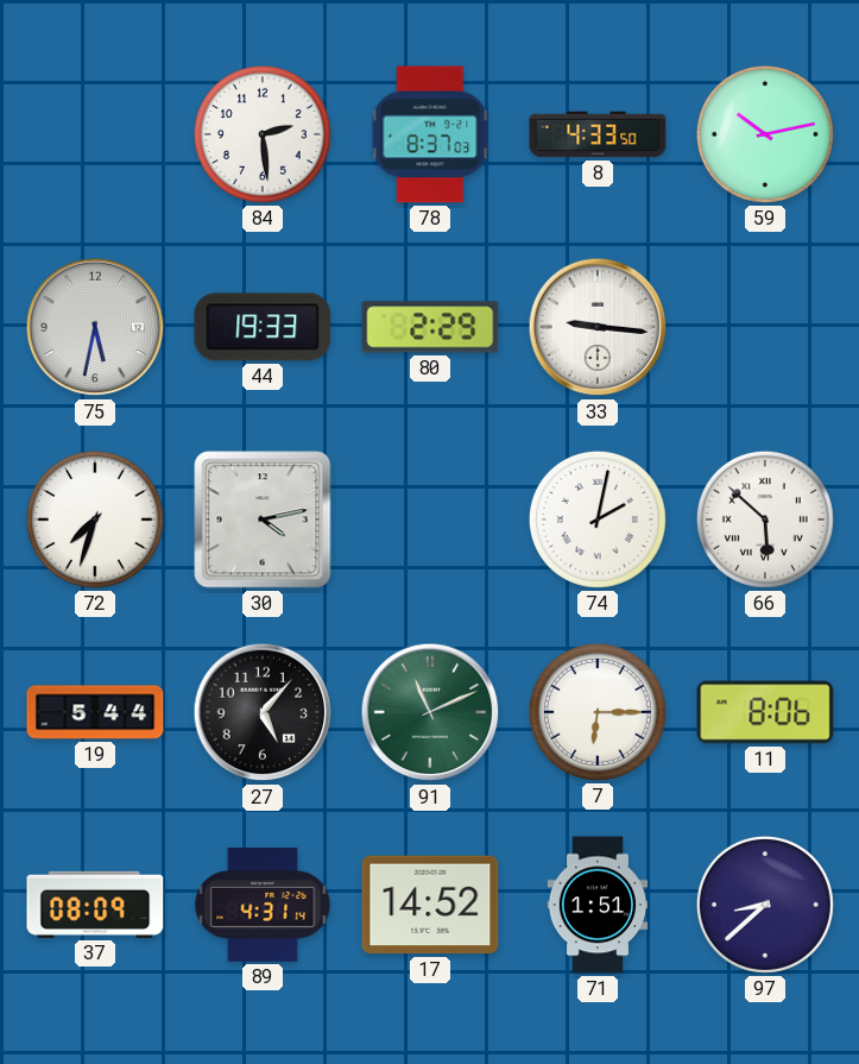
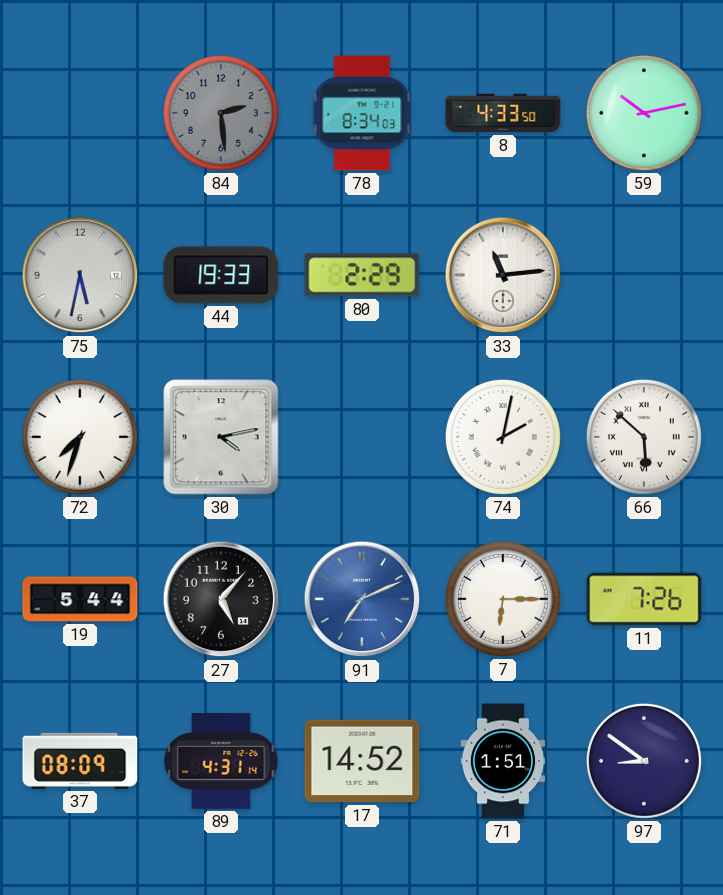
84 dial: white -> grey
78: 8:37 -> 8:34
33: 9:16 -> 11:14
91: 11:11 -> 7:11
91 dial: green -> blue
11: 8:06 -> 7:26
97: 8:38 -> 8:51
